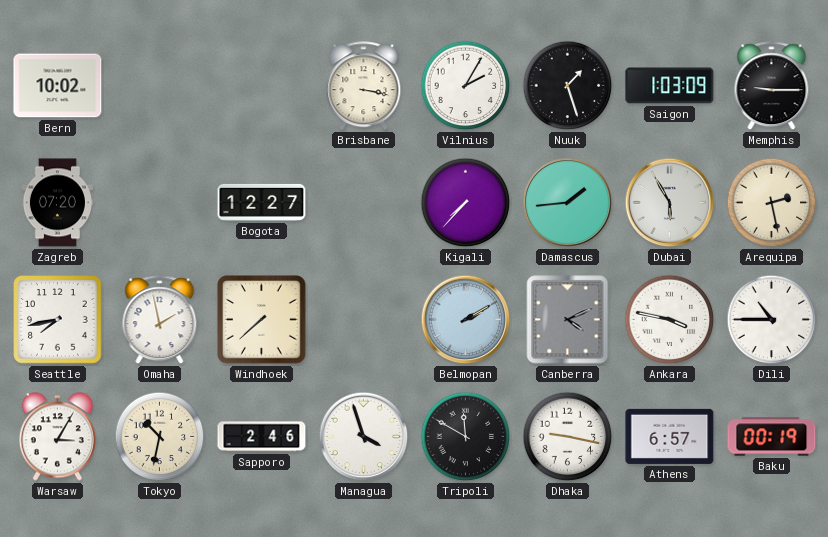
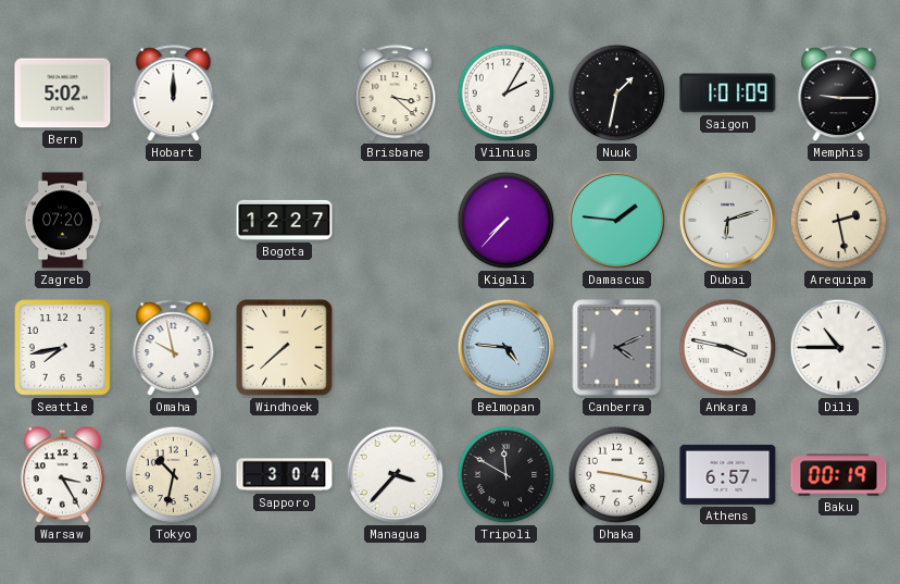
Bern: 10:02 -> 5:02
Hobart: none -> 12:00
Brisbane: 3:17 -> 3:22
Nuuk: 1:27 -> 1:32
Saigon: 1:03 -> 1:01
Damascus: 1:44 -> 1:46
Dubai: 5:55 -> 6:12
Omaha: 1:58 -> 9:58
Belmopan: 2:10 -> 4:46
Warsaw: 3:05 -> 3:25
Sapporo: 2:46 -> 3:04
Managua: 3:57 -> 3:37
